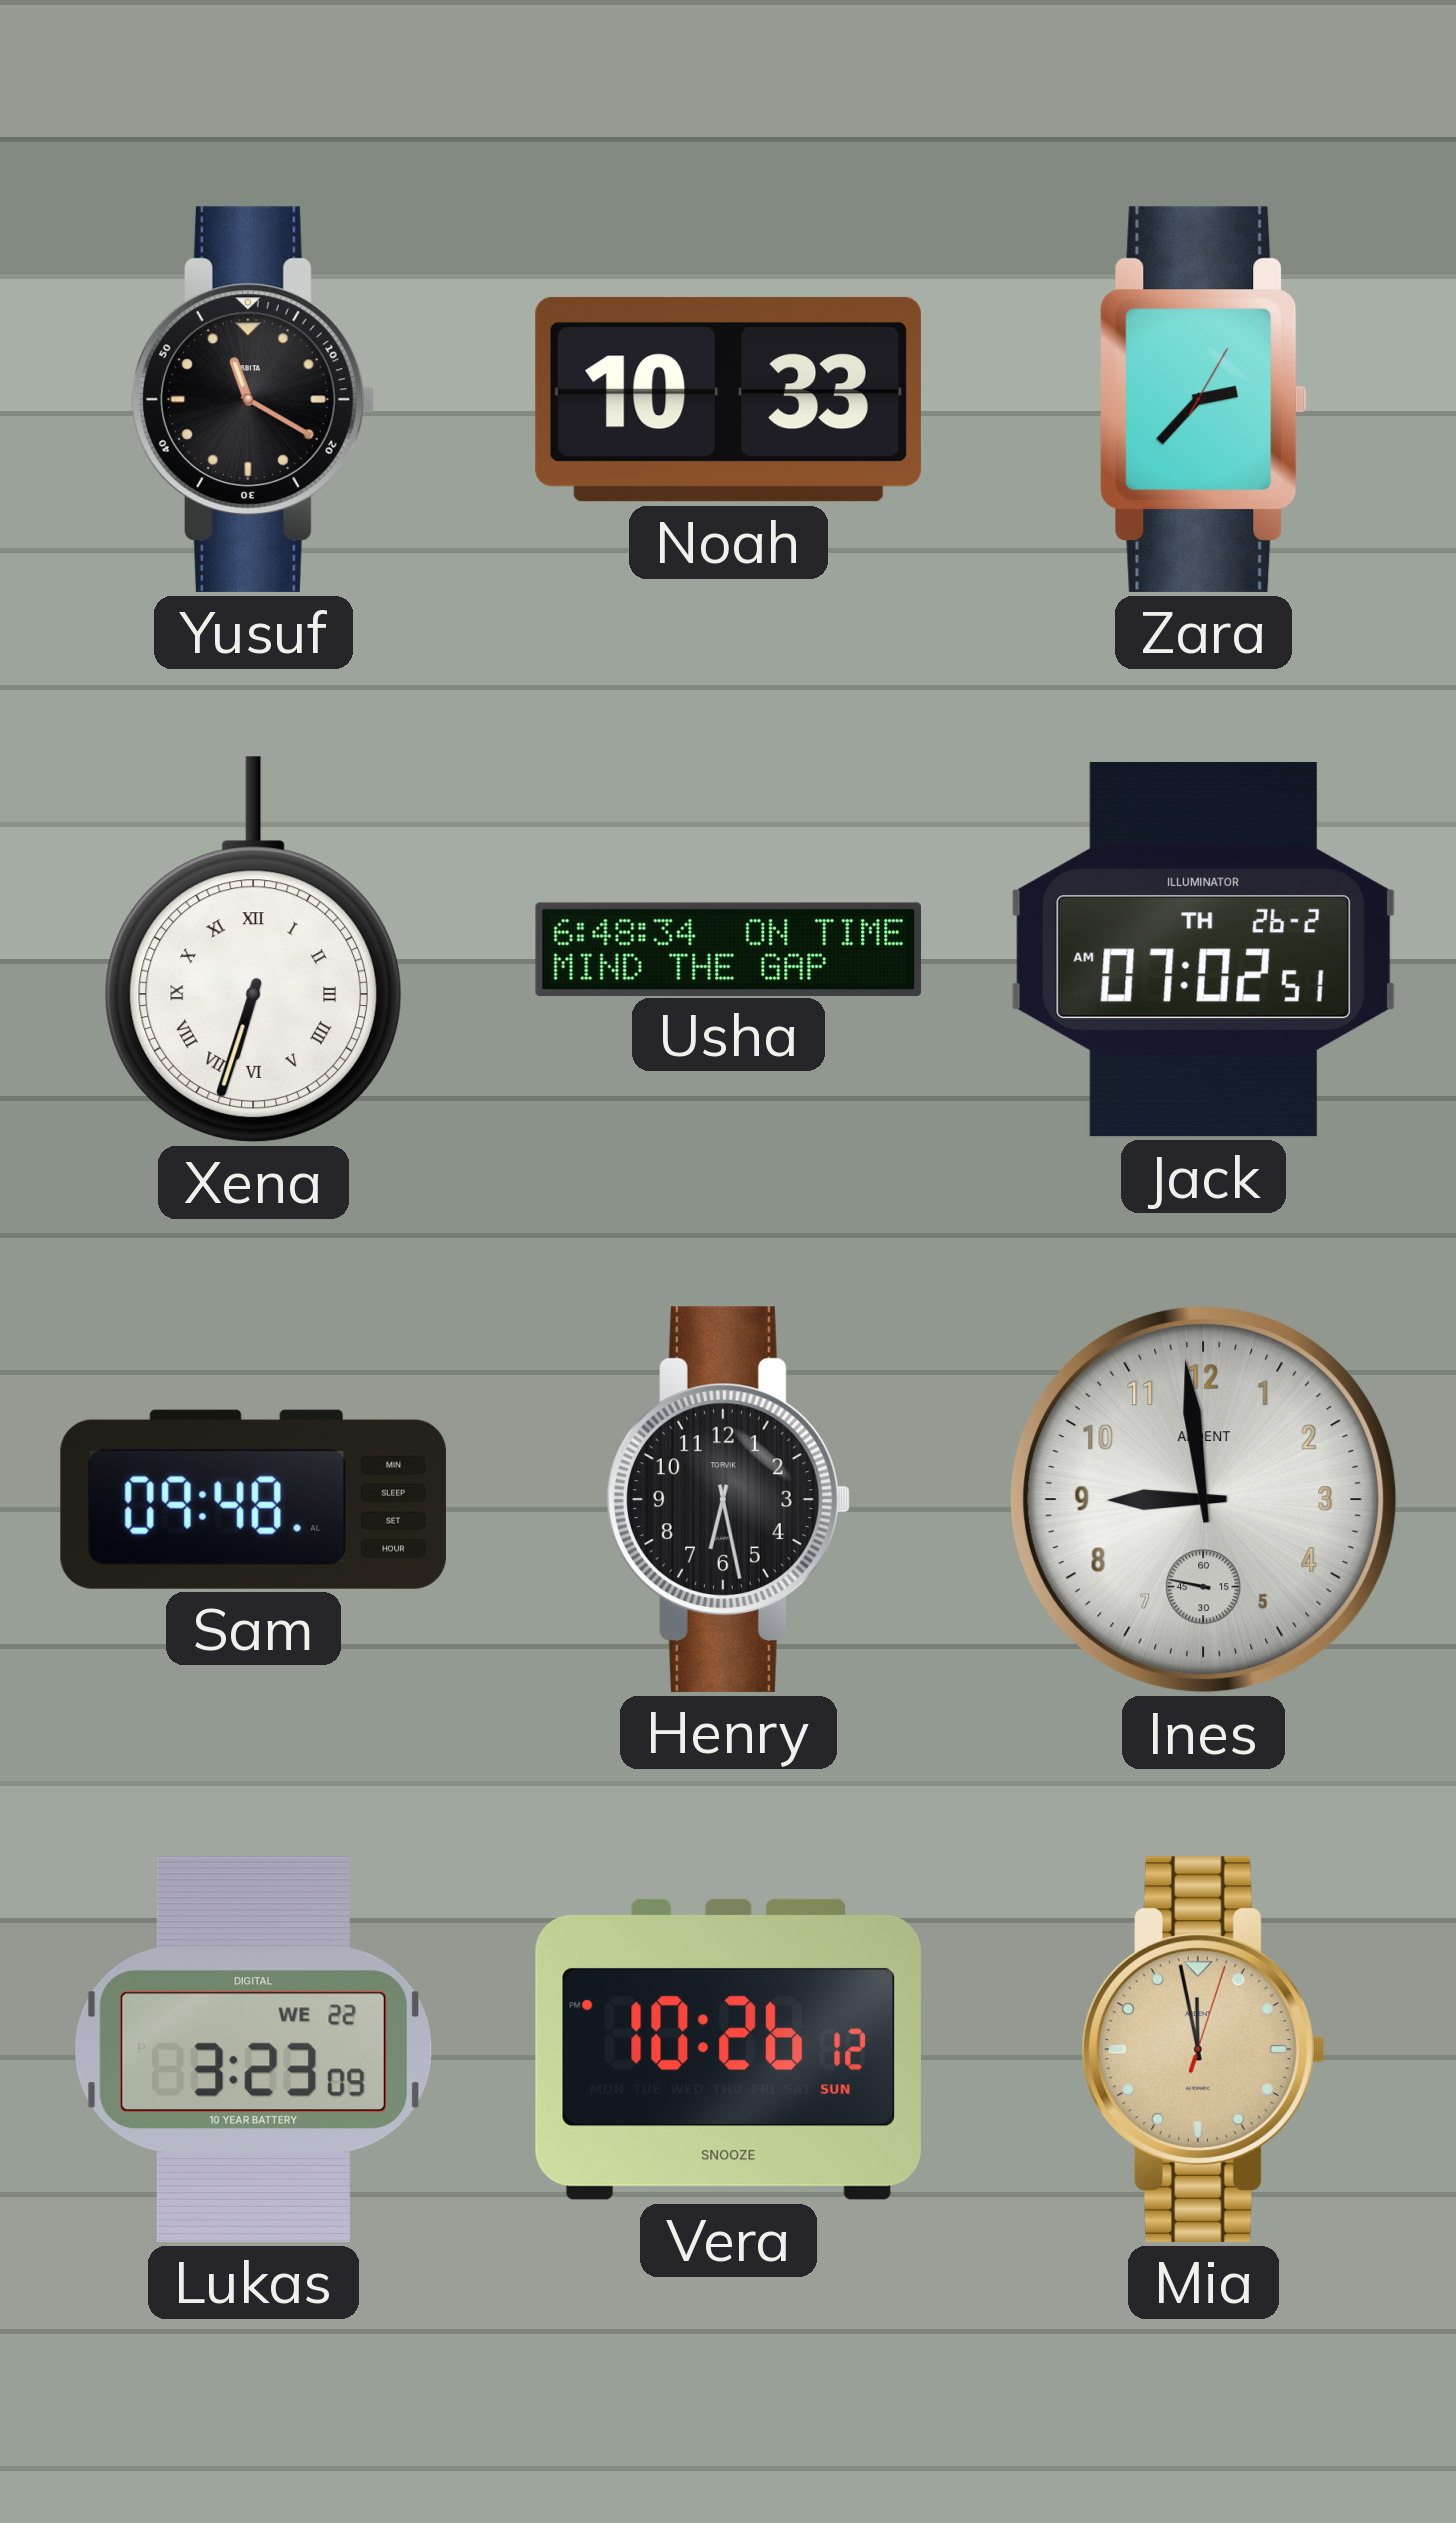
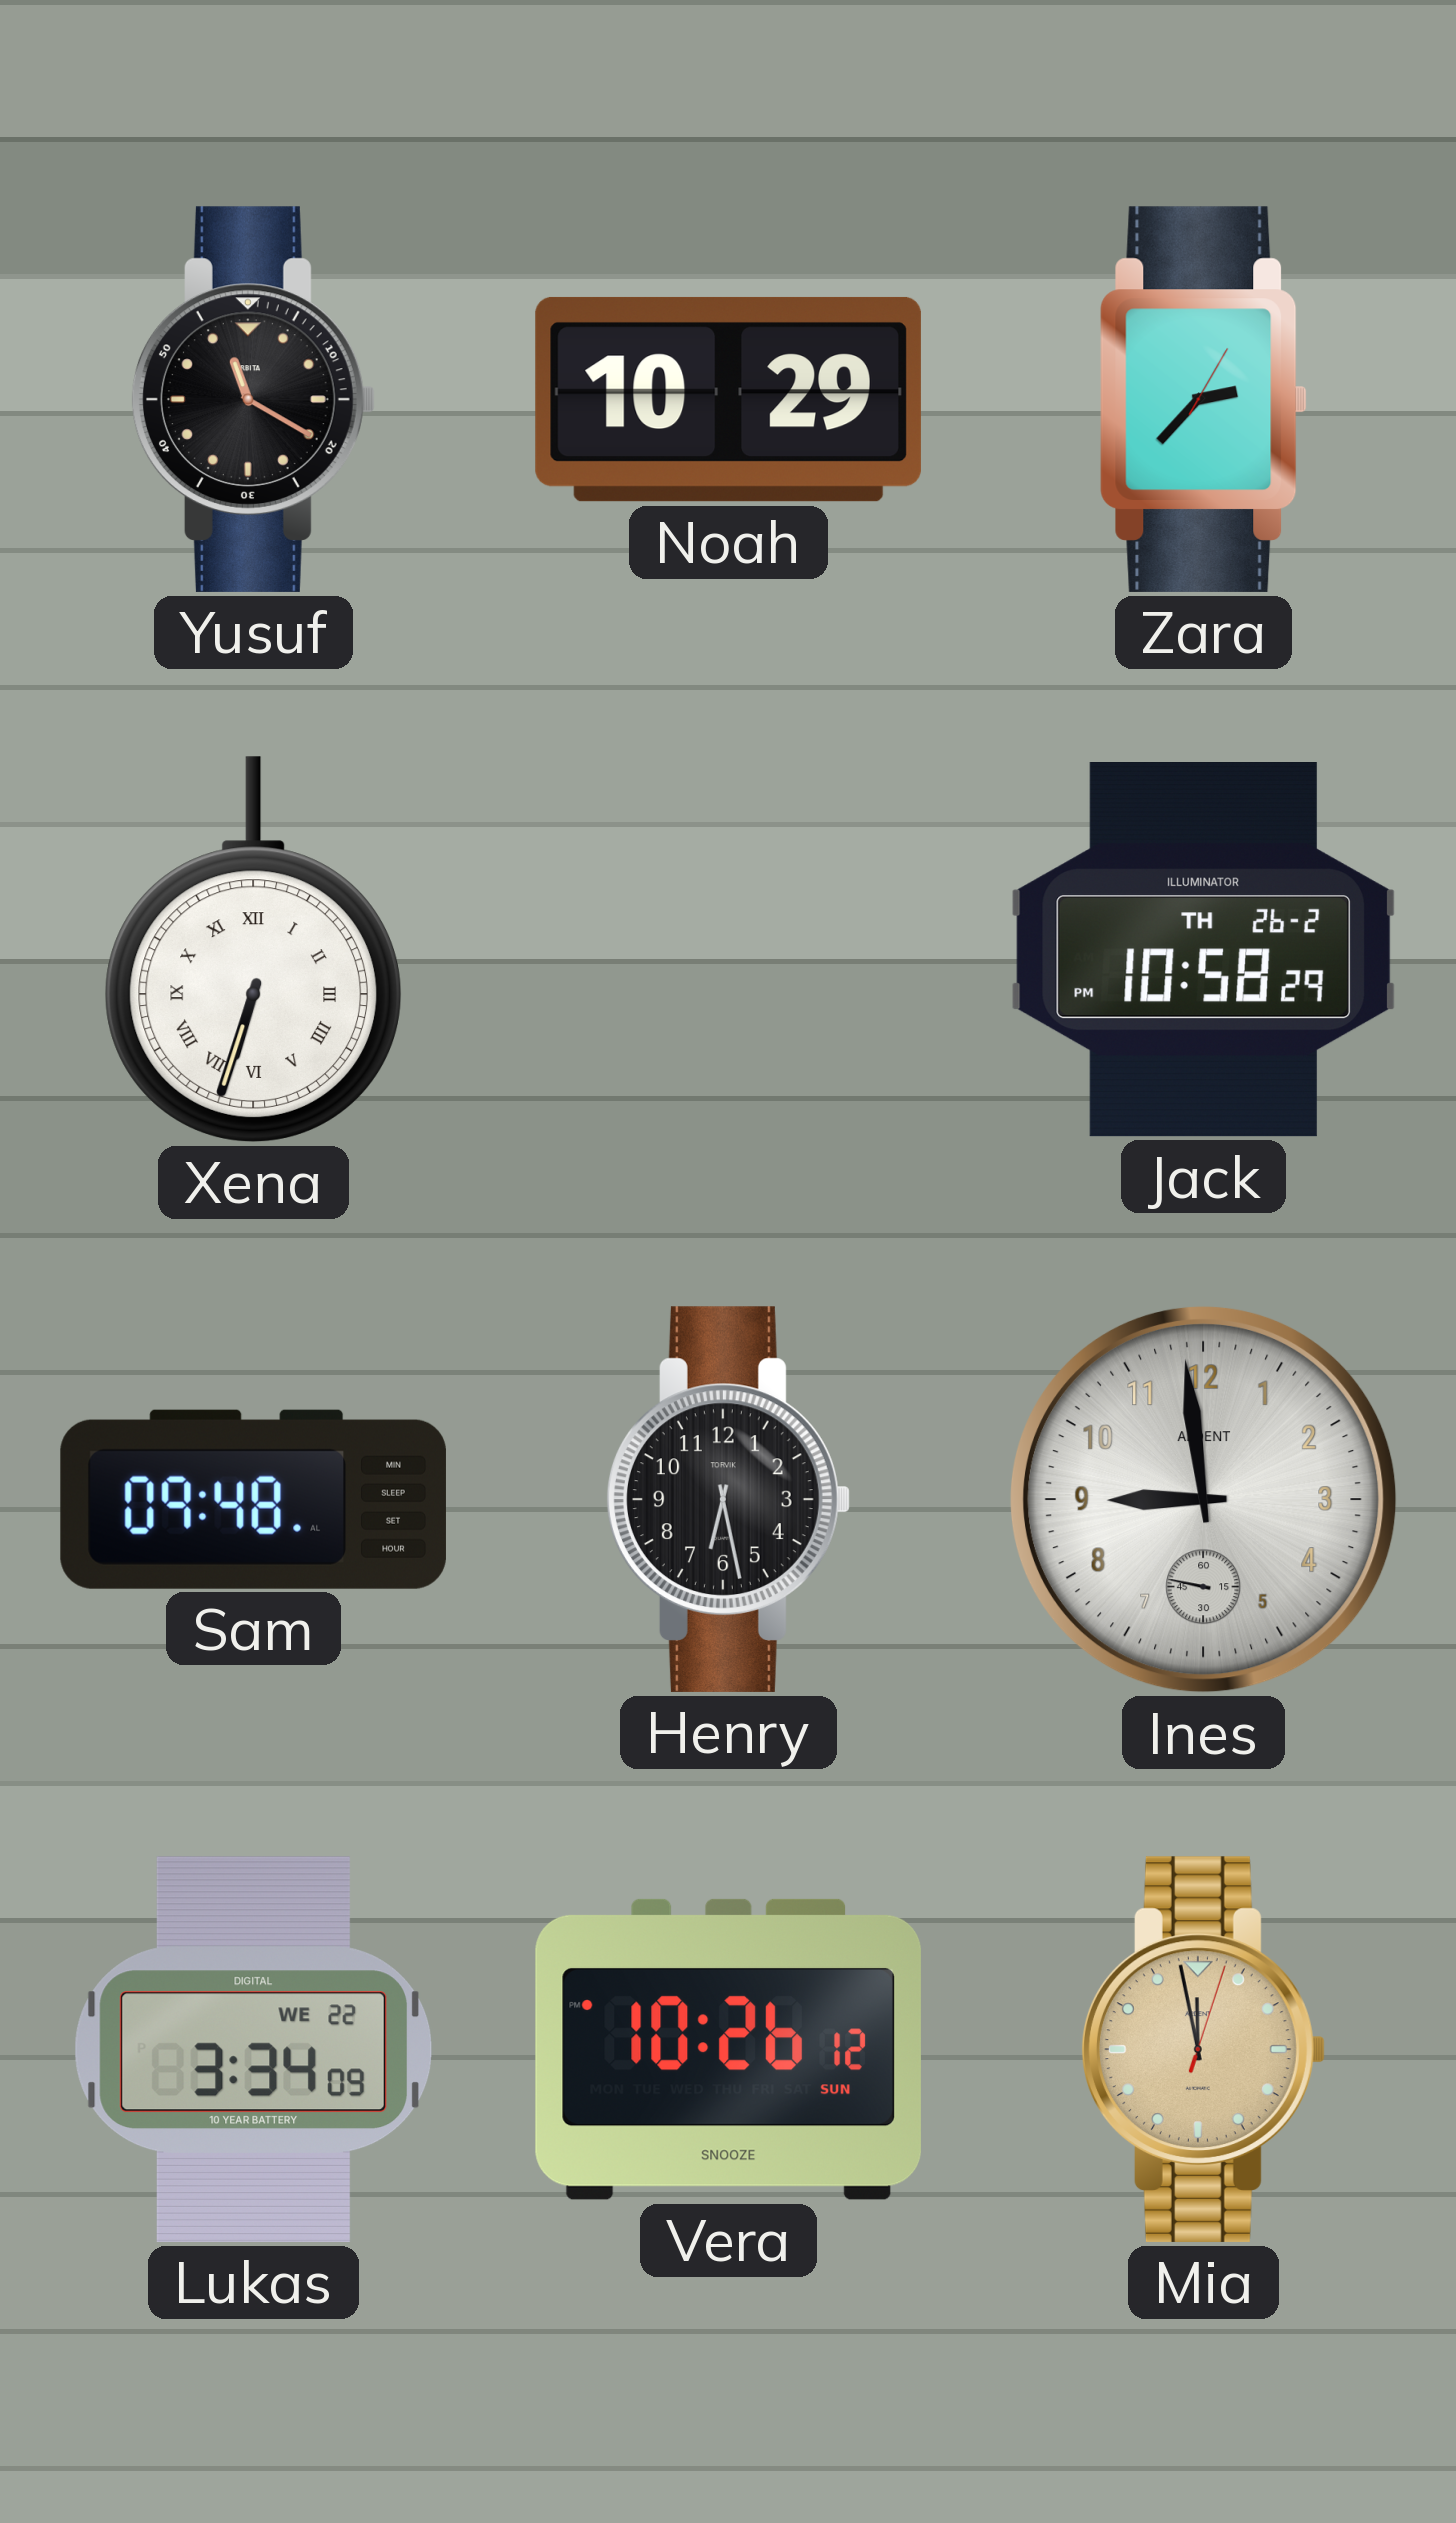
Noah: 10:33 -> 10:29
Usha: 6:48 -> none
Jack: 07:02 -> 10:58
Lukas: 3:23 -> 3:34
